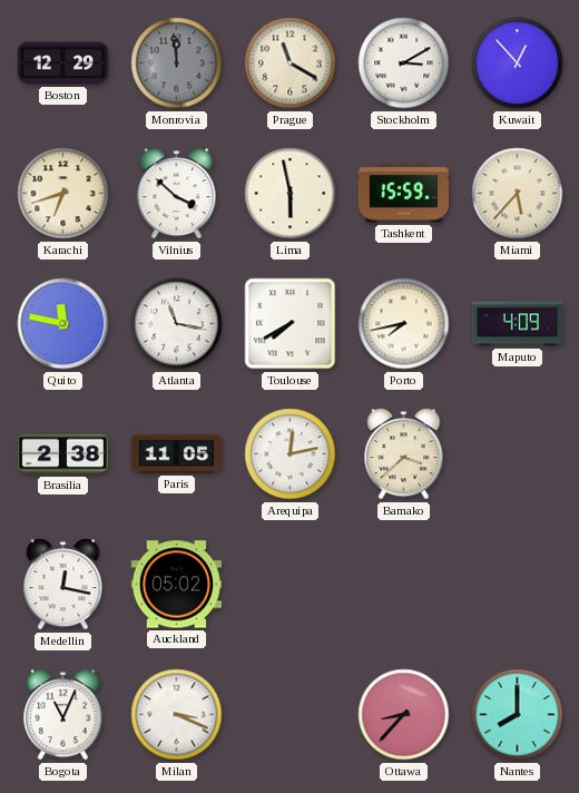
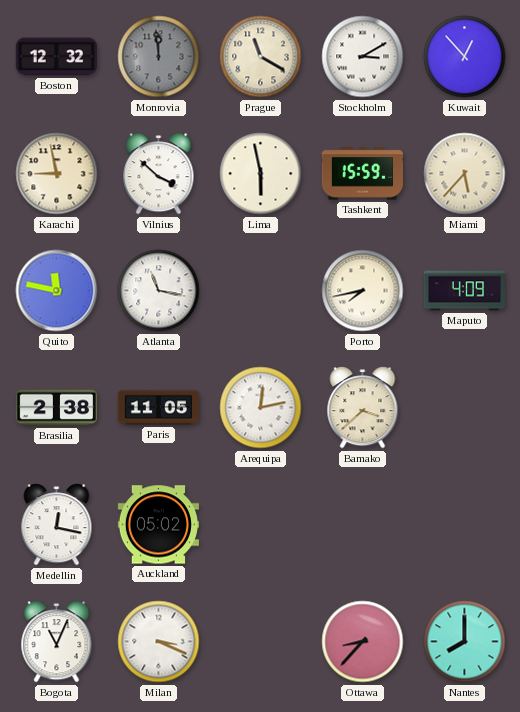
Boston: 12:29 -> 12:32
Karachi: 6:42 -> 8:58
Toulouse: 7:40 -> none
